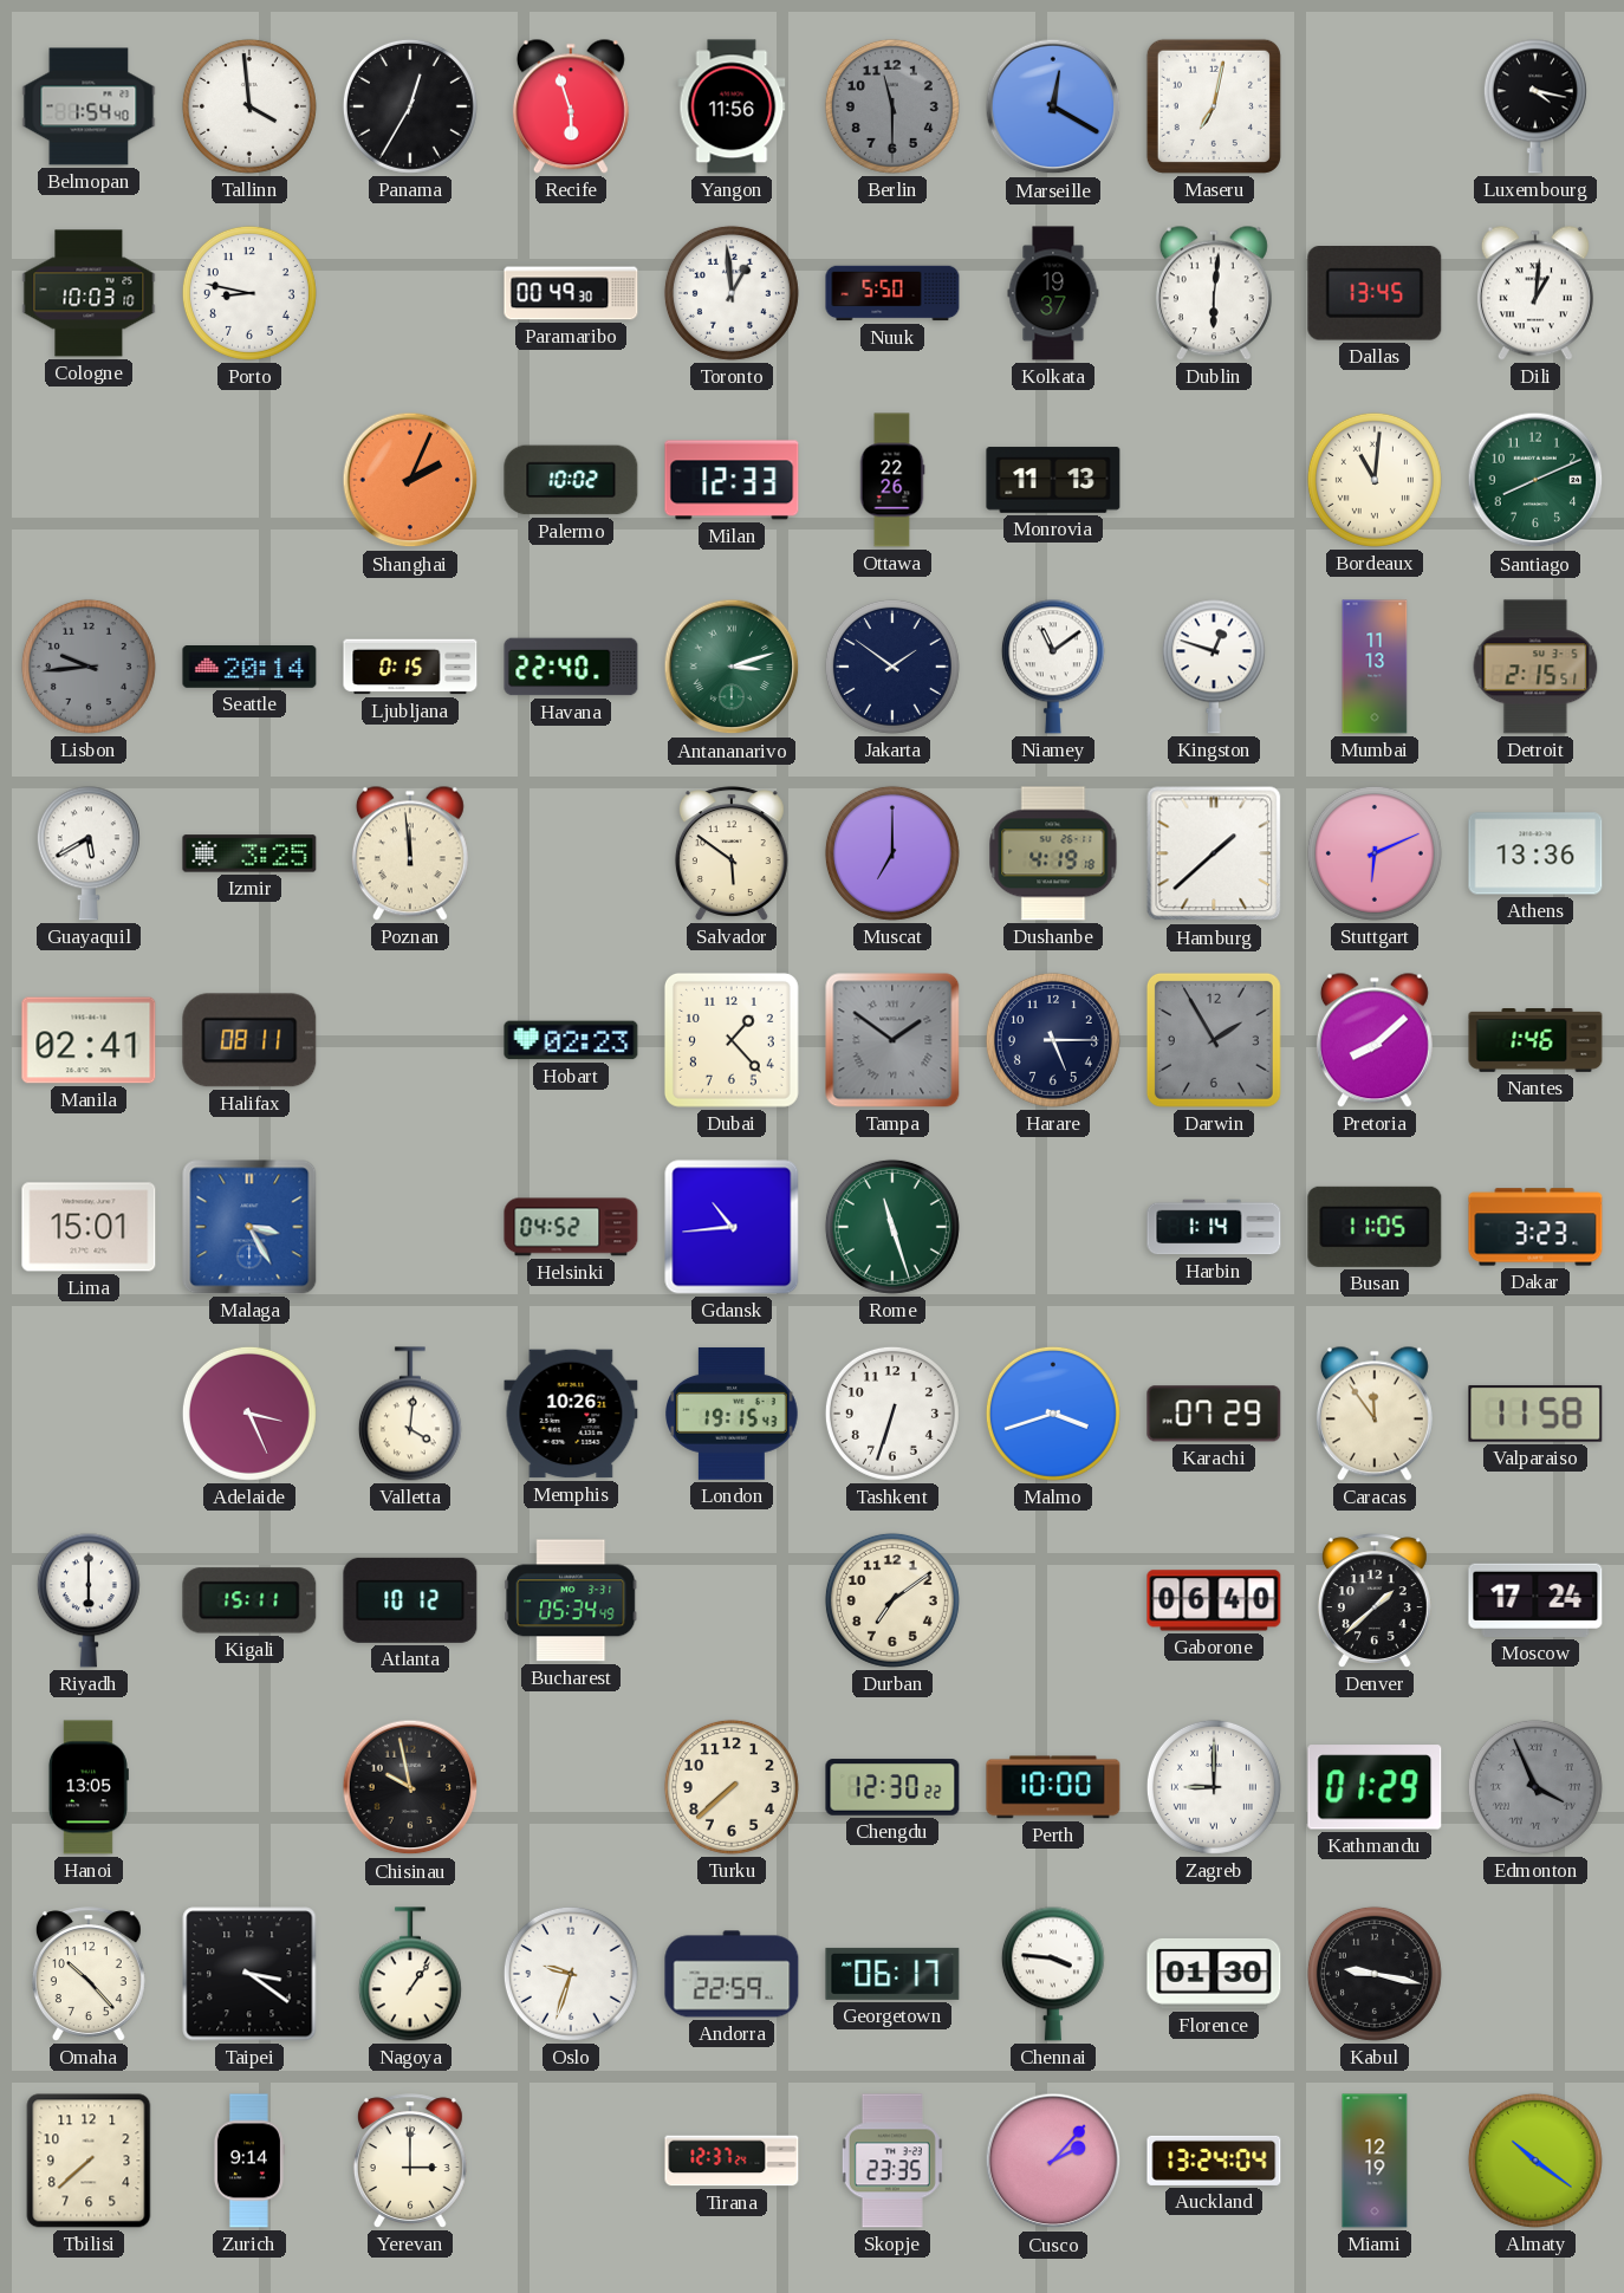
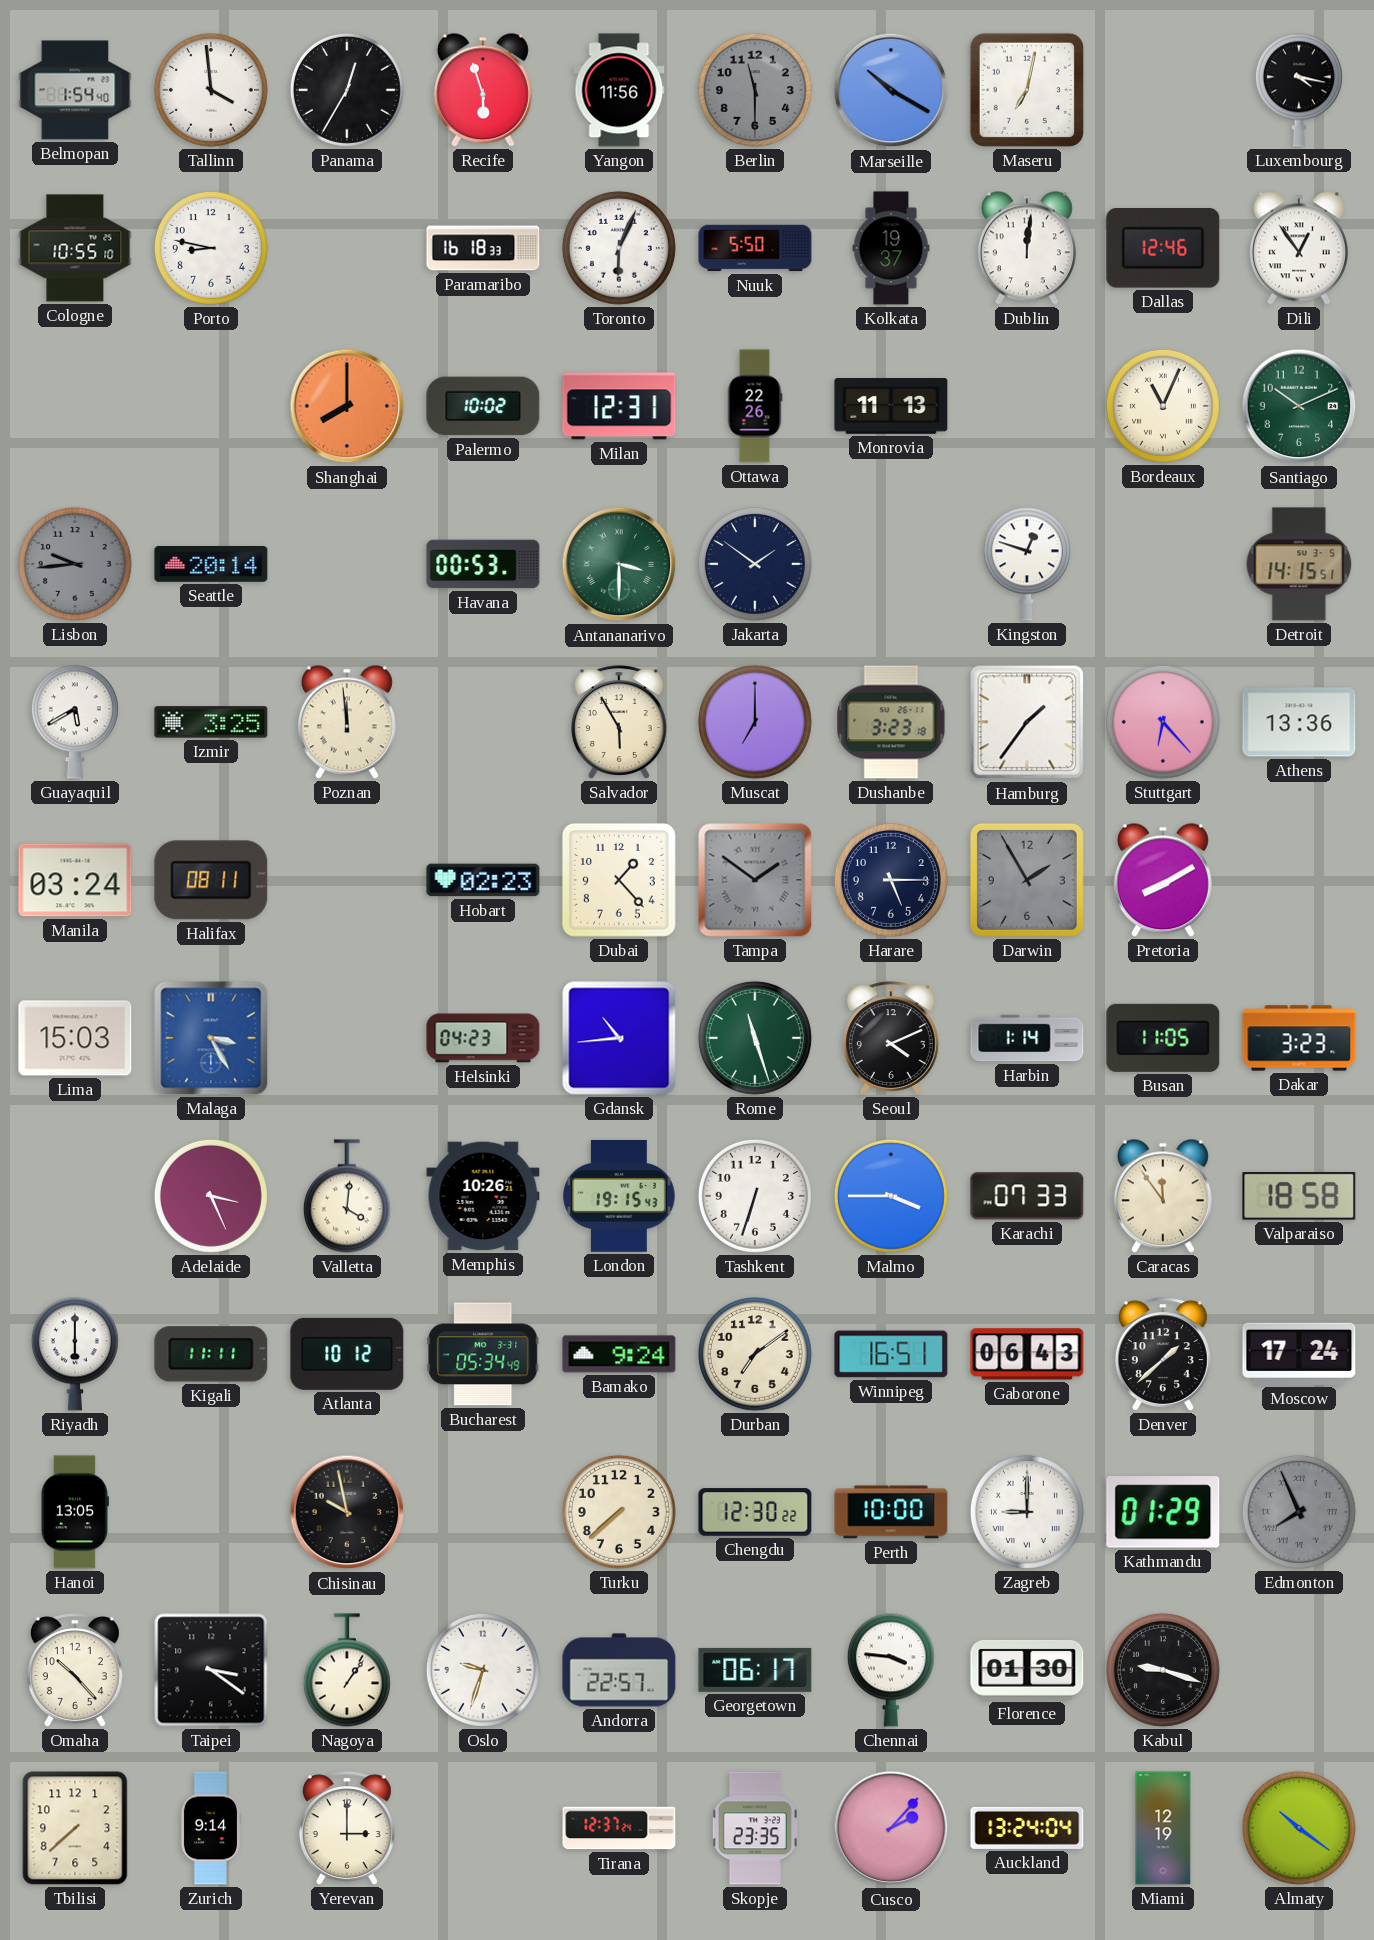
Marseille: 12:20 -> 10:20
Cologne: 10:03 -> 10:55
Paramaribo: 00:49 -> 16:18
Toronto: 12:59 -> 6:04
Dublin: 6:01 -> 12:01
Dallas: 13:45 -> 12:46
Dili: 1:01 -> 12:54
Shanghai: 2:04 -> 8:00
Milan: 12:33 -> 12:31
Bordeaux: 11:01 -> 11:04
Santiago: 8:11 -> 10:11
Ljubljana: 0:15 -> none
Havana: 22:40 -> 00:53
Antananarivo: 3:12 -> 3:30
Niamey: 11:09 -> none
Mumbai: 11:13 -> none
Detroit: 2:15 -> 14:15
Salvador: 5:51 -> 5:55
Dushanbe: 4:19 -> 3:23
Hamburg: 1:38 -> 1:36
Stuttgart: 6:11 -> 6:23
Manila: 02:41 -> 03:24
Pretoria: 8:08 -> 8:10
Nantes: 1:46 -> none
Lima: 15:01 -> 15:03
Helsinki: 04:52 -> 04:23
Seoul: none -> 4:11
Malmo: 3:42 -> 3:45
Karachi: 07:29 -> 07:33
Valparaiso: 11:58 -> 18:58
Kigali: 15:11 -> 11:11
Bamako: none -> 9:24
Winnipeg: none -> 16:51
Gaborone: 06:40 -> 06:43
Edmonton: 3:56 -> 7:56
Andorra: 22:59 -> 22:57
Kabul: 9:17 -> 9:18
